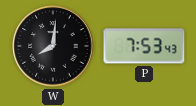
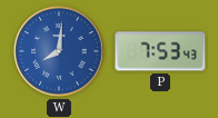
W dial: black -> blue
